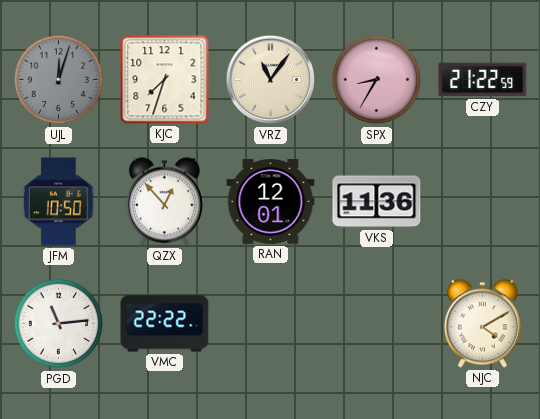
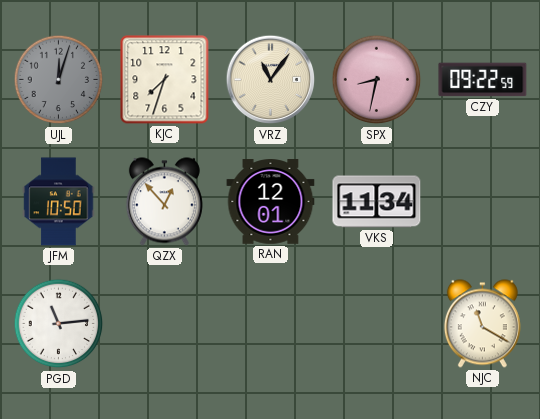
SPX: 8:35 -> 8:32
CZY: 21:22 -> 09:22
VKS: 11:36 -> 11:34
VMC: 22:22 -> none
NJC: 4:10 -> 11:20
